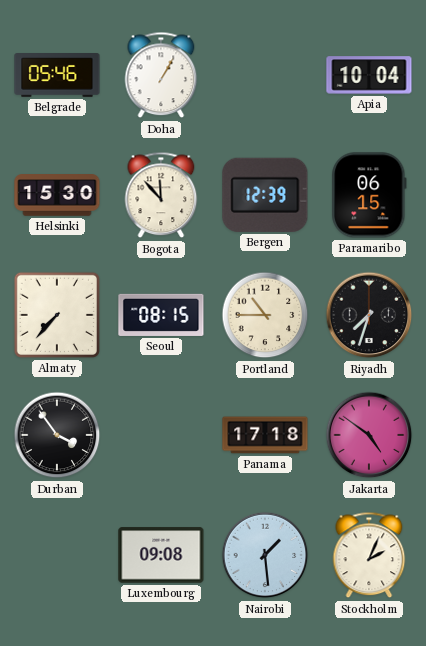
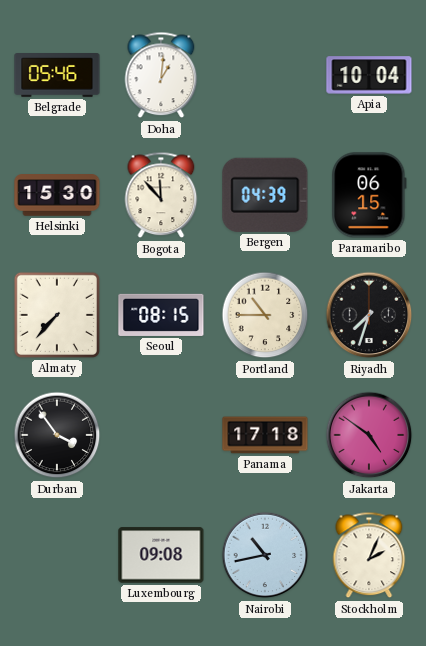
Doha: 1:05 -> 1:01
Bergen: 12:39 -> 04:39
Nairobi: 1:29 -> 10:43
